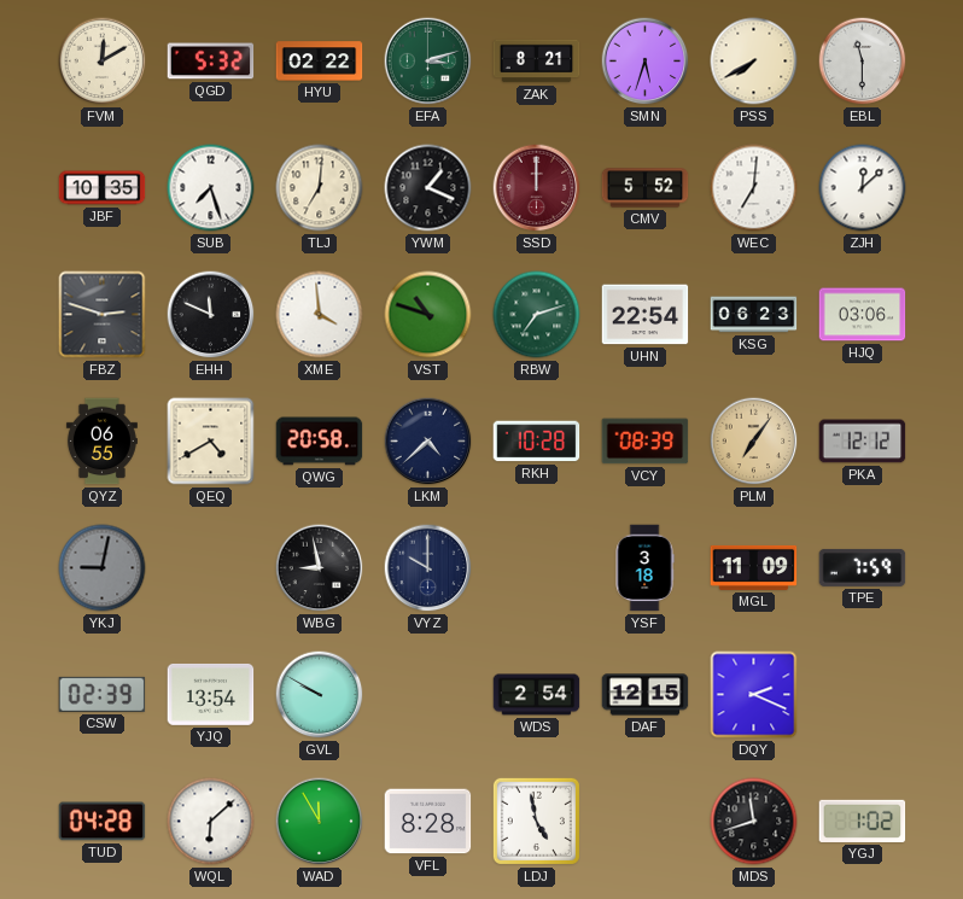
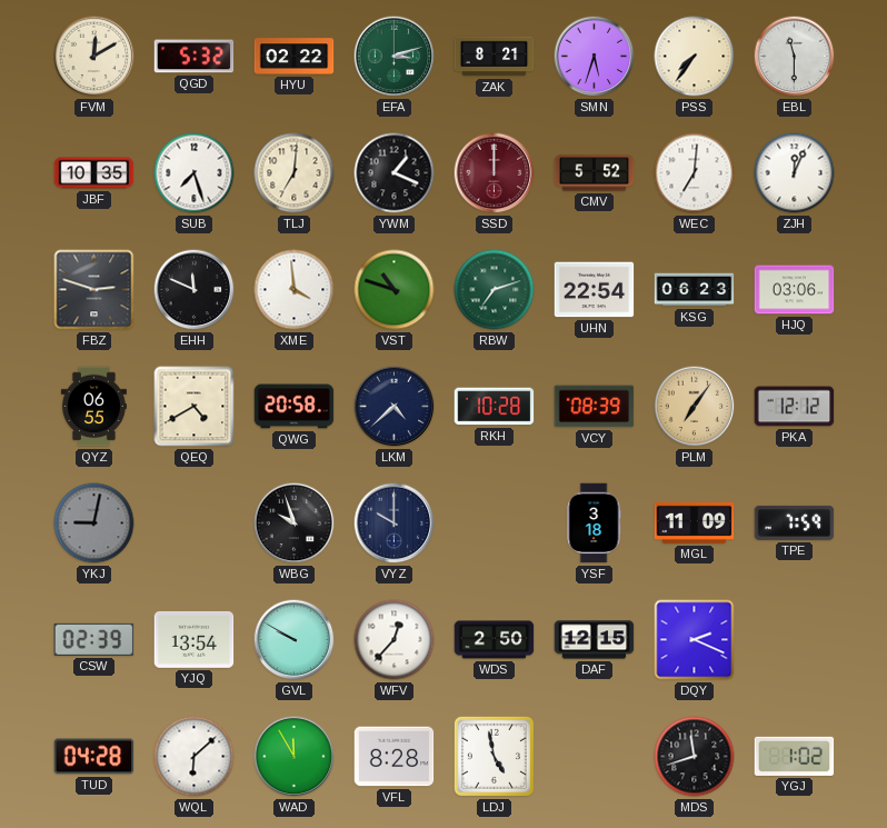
PSS: 7:40 -> 7:36
ZJH: 12:08 -> 12:04
WBG: 8:58 -> 9:57
WFV: none -> 12:37
WDS: 2:54 -> 2:50
